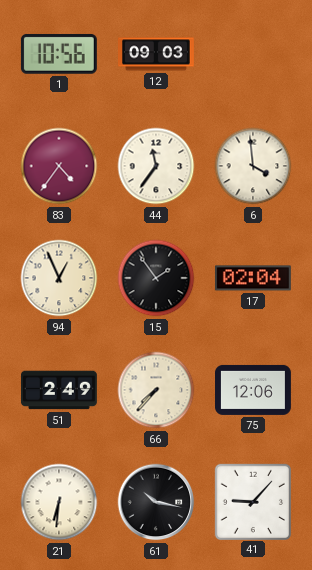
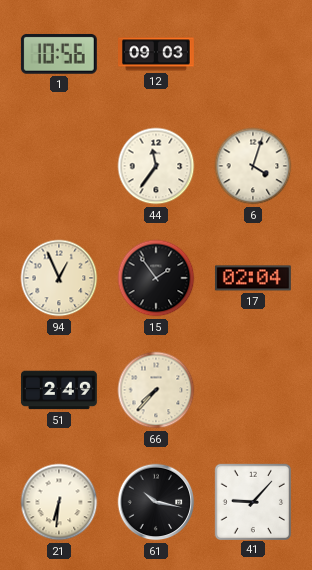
83: 4:36 -> none
6: 3:59 -> 4:03
75: 12:06 -> none
